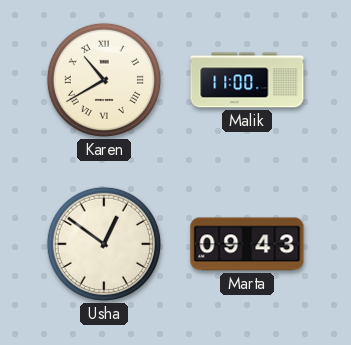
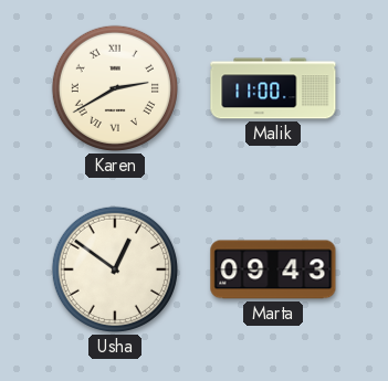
Karen: 10:40 -> 2:40
